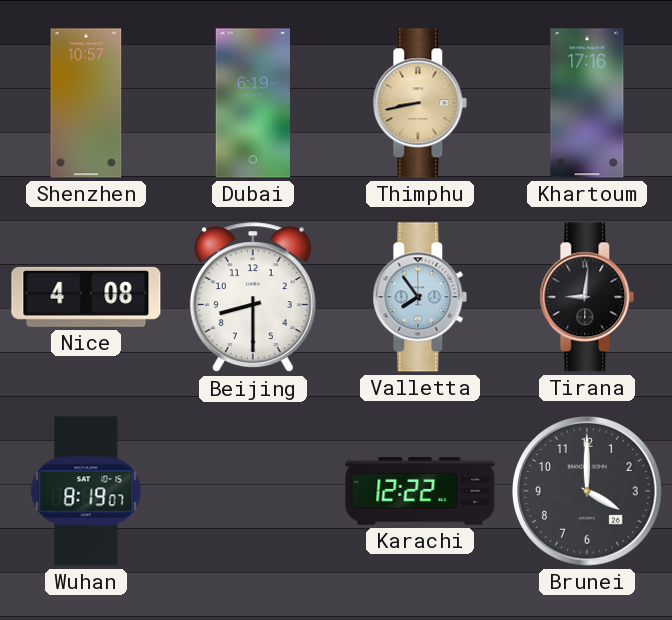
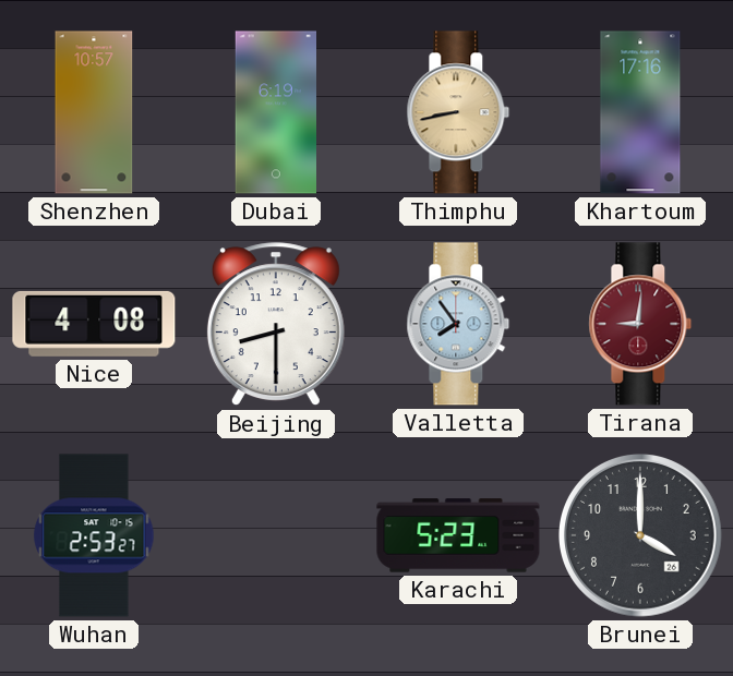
Tirana dial: black -> burgundy
Wuhan: 8:19 -> 2:53
Karachi: 12:22 -> 5:23
